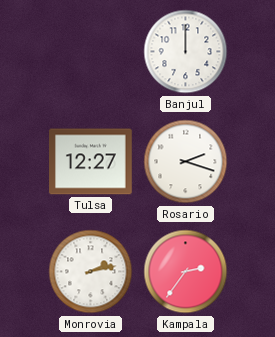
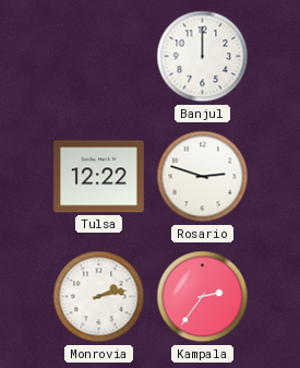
Tulsa: 12:27 -> 12:22
Rosario: 2:18 -> 2:48
